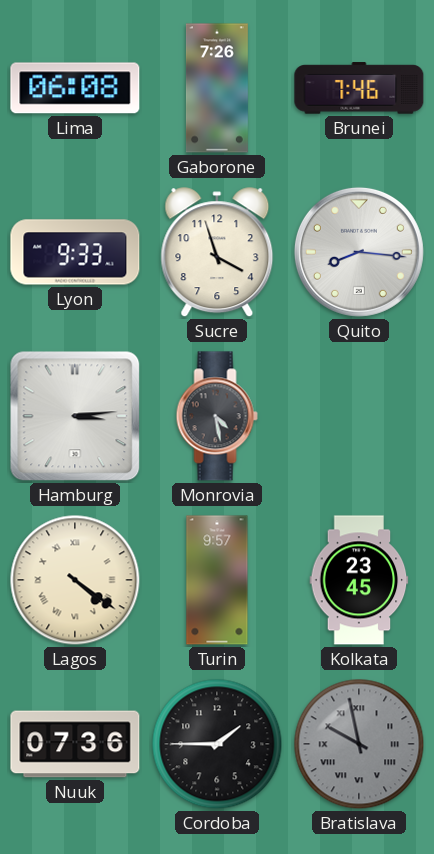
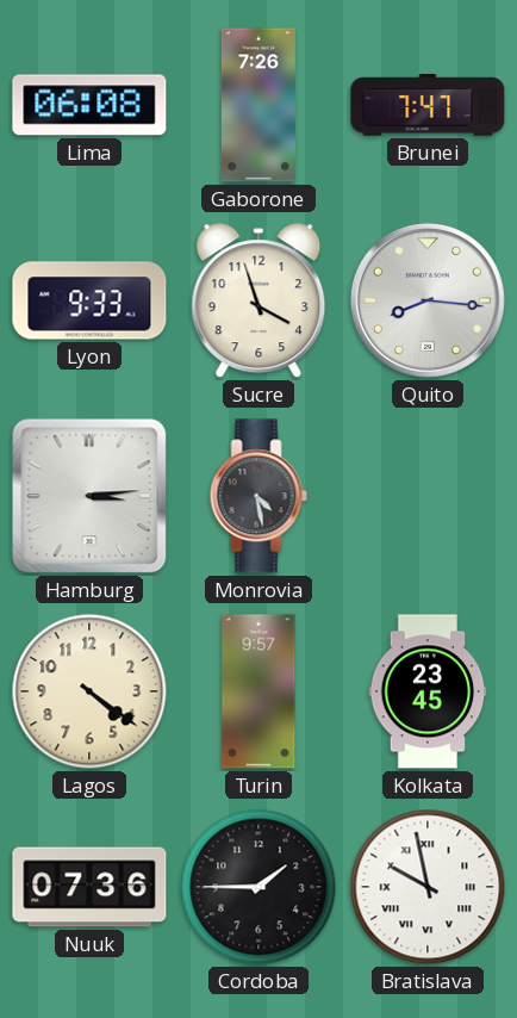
Brunei: 7:46 -> 7:47
Lagos numerals: Roman -> Arabic
Bratislava dial: grey -> white
